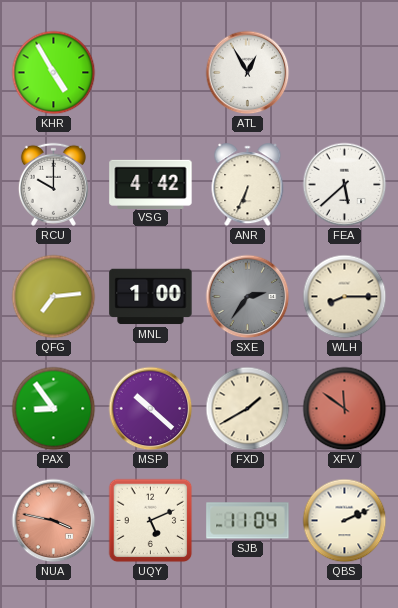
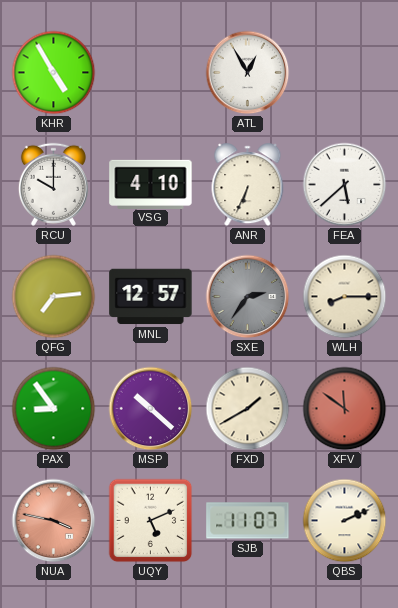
VSG: 4:42 -> 4:10
MNL: 1:00 -> 12:57
SJB: 11:04 -> 11:07
